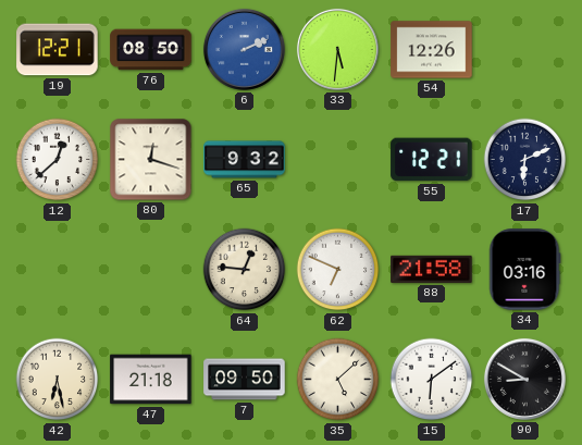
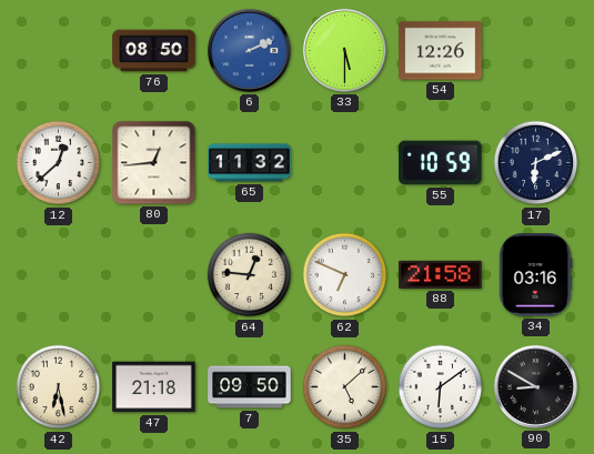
19: 12:21 -> none
33: 5:31 -> 5:30
80: 12:18 -> 12:44
65: 9:32 -> 11:32
55: 12:21 -> 10:59
